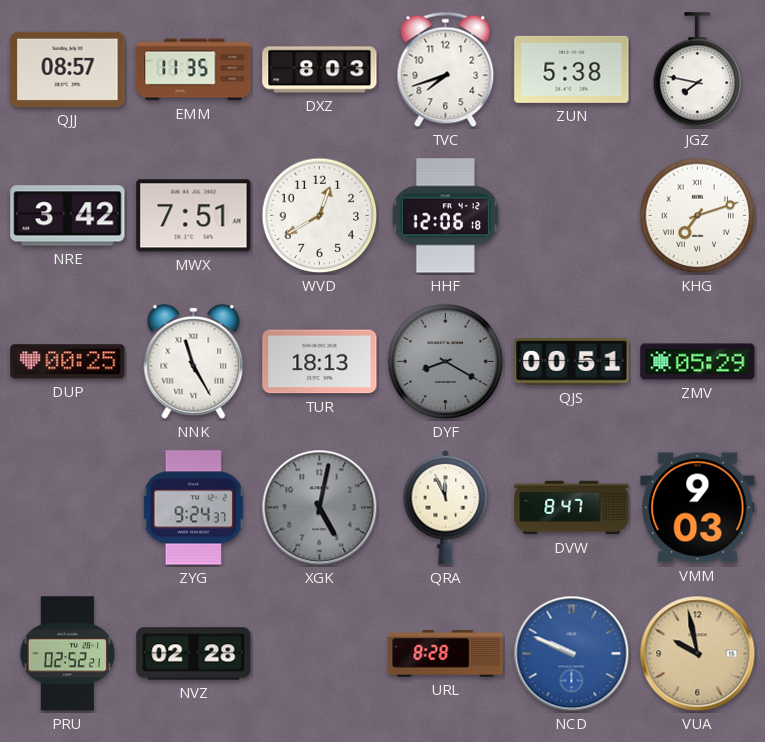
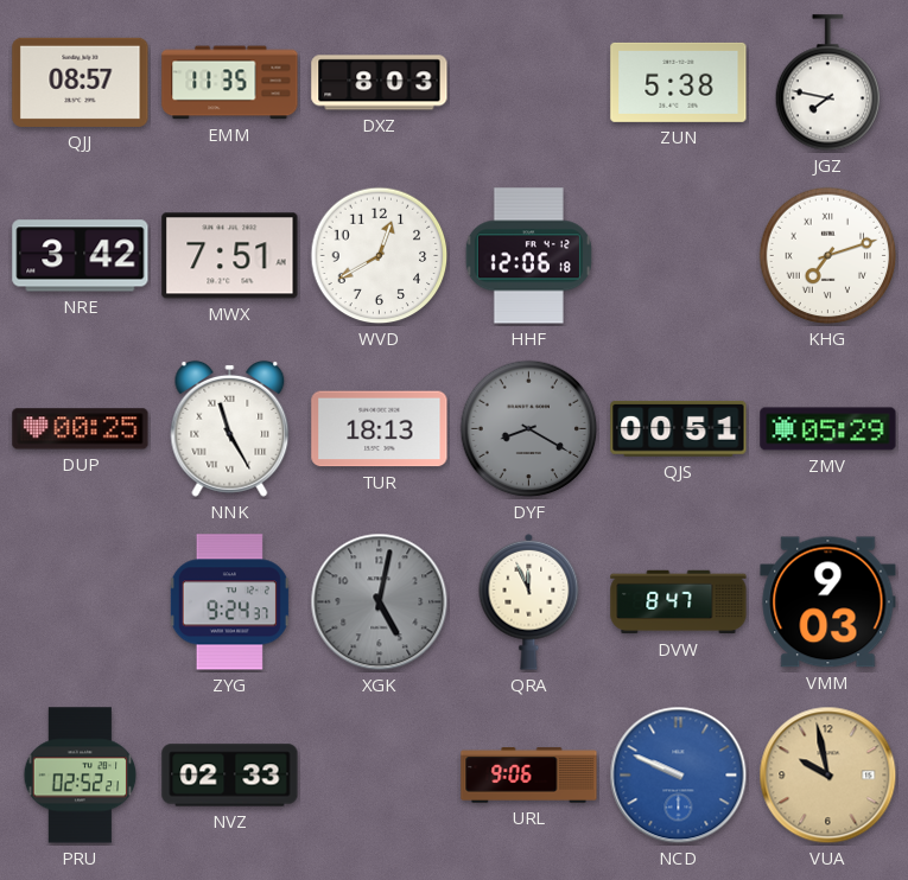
TVC: 7:42 -> none
NVZ: 02:28 -> 02:33
URL: 8:28 -> 9:06
